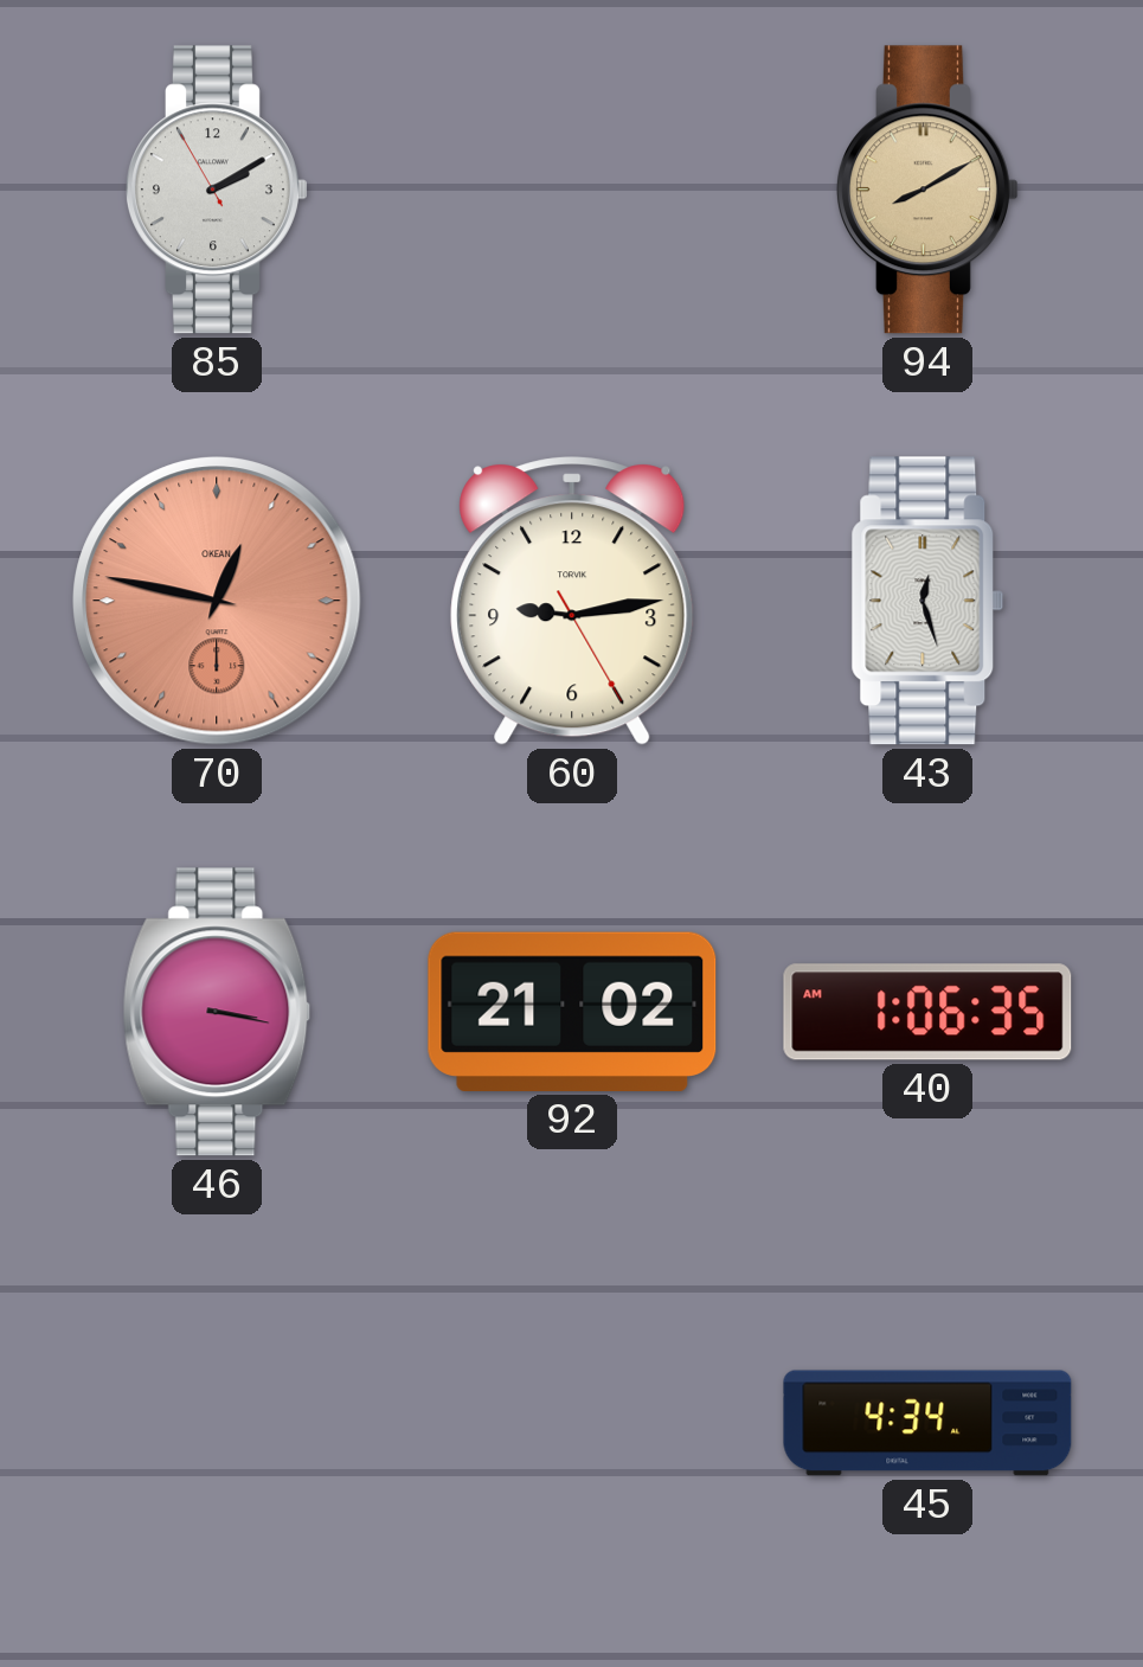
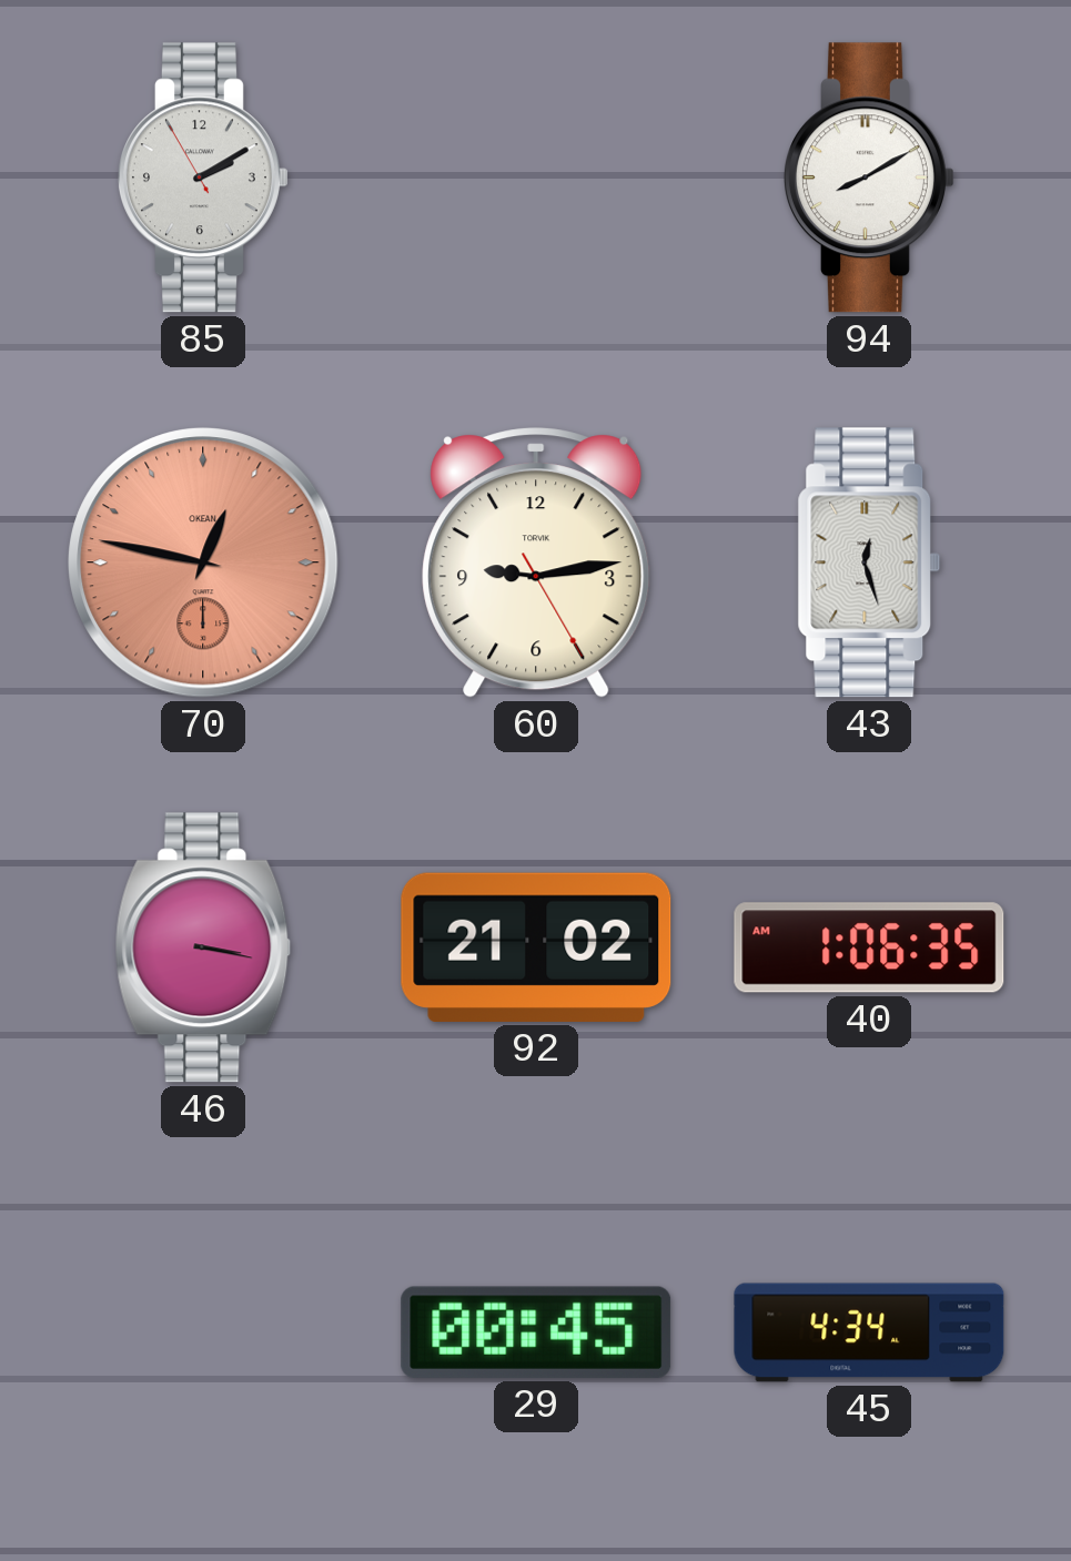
94 dial: champagne -> white
29: none -> 00:45
